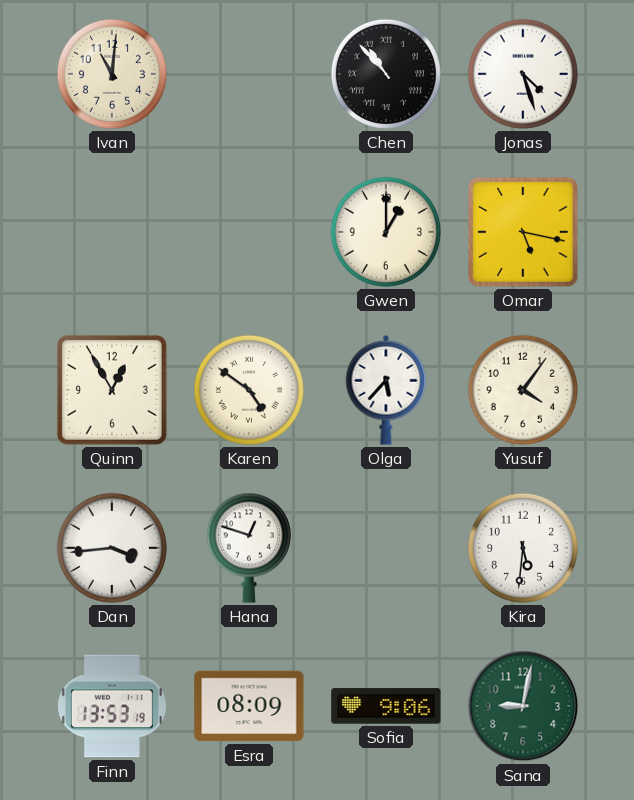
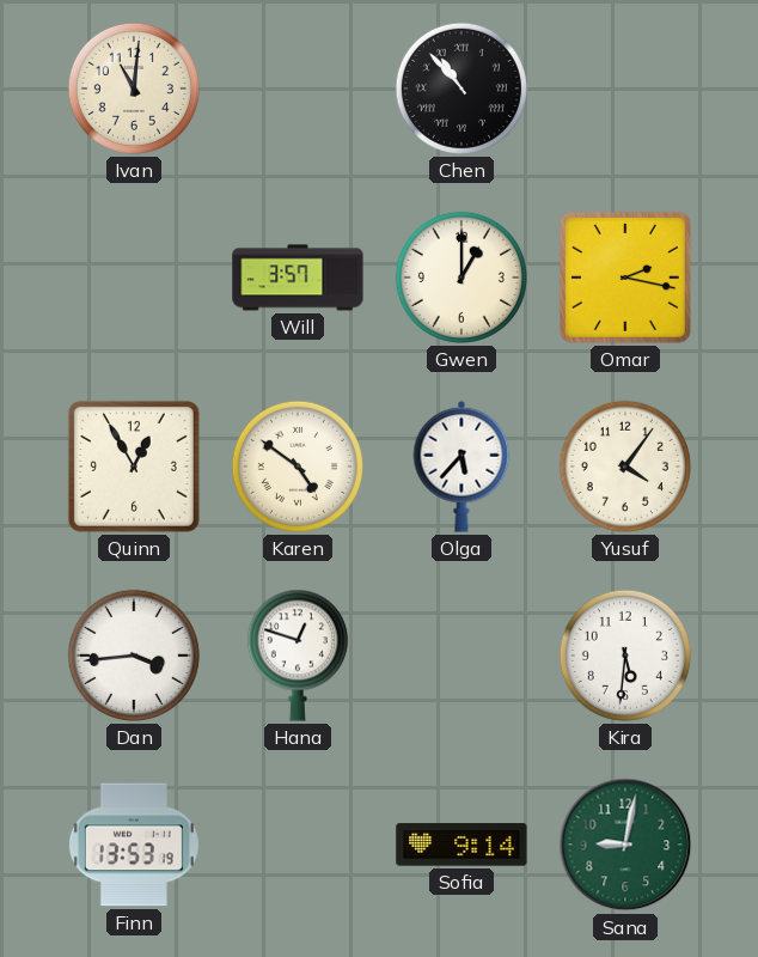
Jonas: 4:27 -> none
Will: none -> 3:57
Omar: 5:17 -> 2:17
Esra: 08:09 -> none
Sofia: 9:06 -> 9:14
